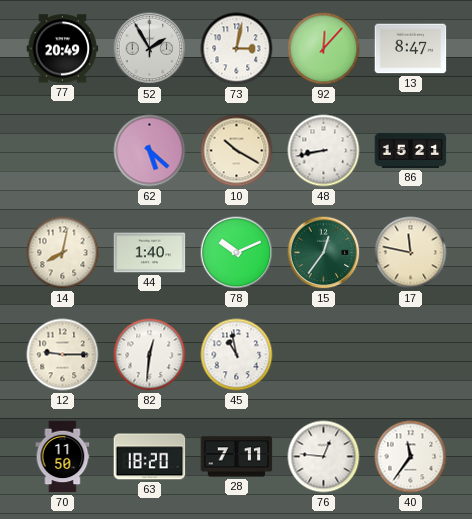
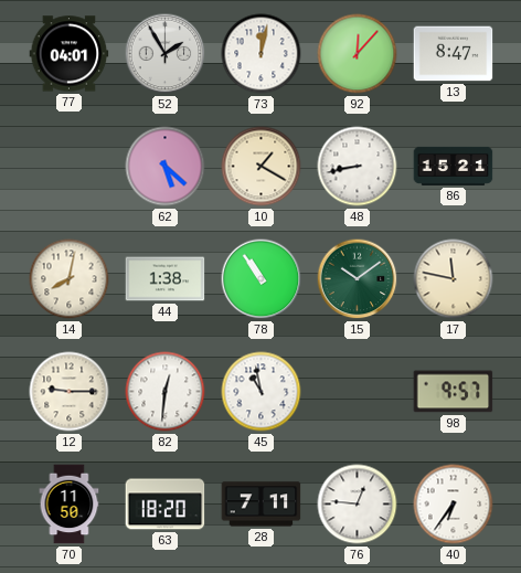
77: 20:49 -> 04:01
73: 3:02 -> 12:02
10: 10:20 -> 1:20
44: 1:40 -> 1:38
78: 10:11 -> 10:54
15: 12:36 -> 10:09
98: none -> 9:57
40: 11:36 -> 6:36
